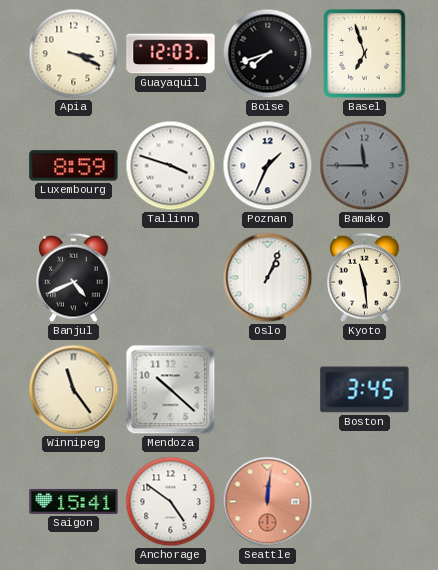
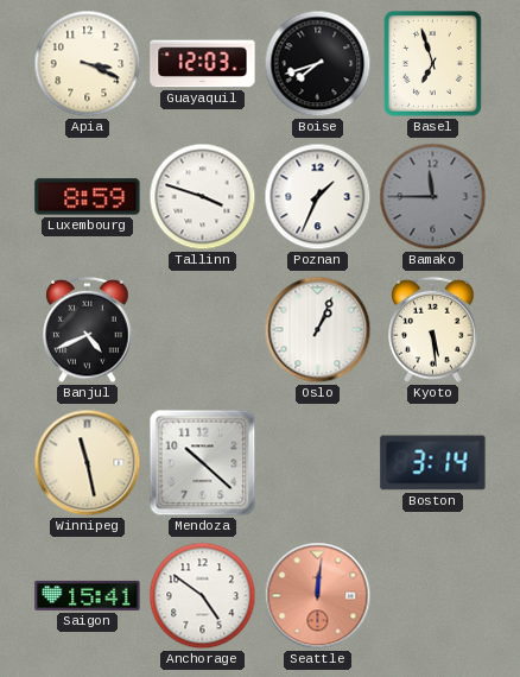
Kyoto: 11:29 -> 5:29
Winnipeg: 11:24 -> 11:28
Boston: 3:45 -> 3:14
